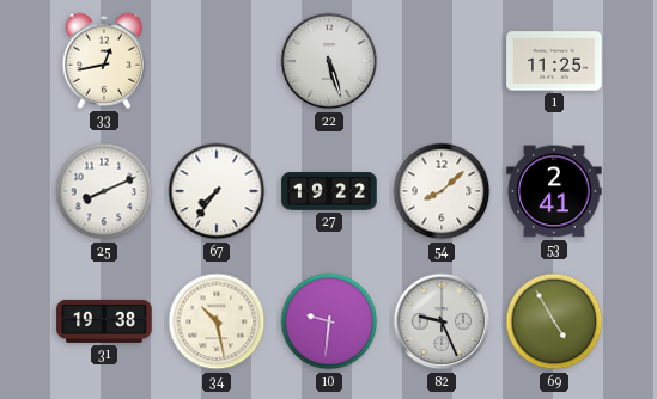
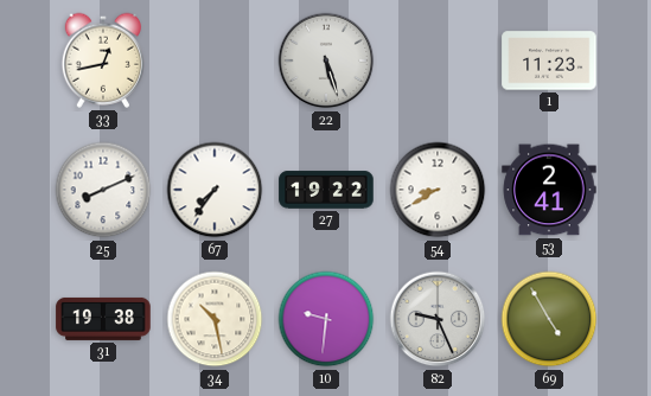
1: 11:25 -> 11:23
54: 8:08 -> 8:40
